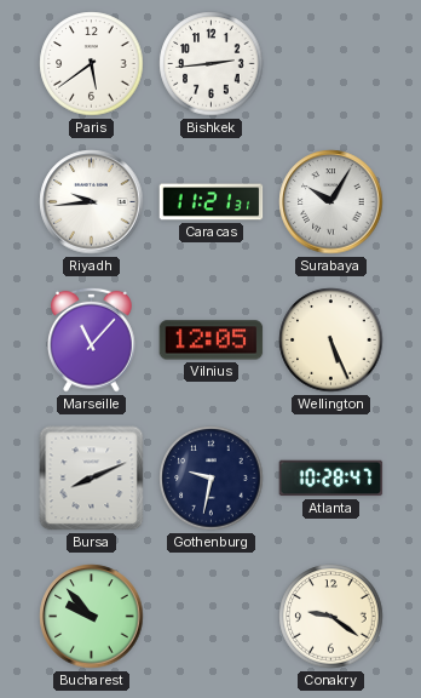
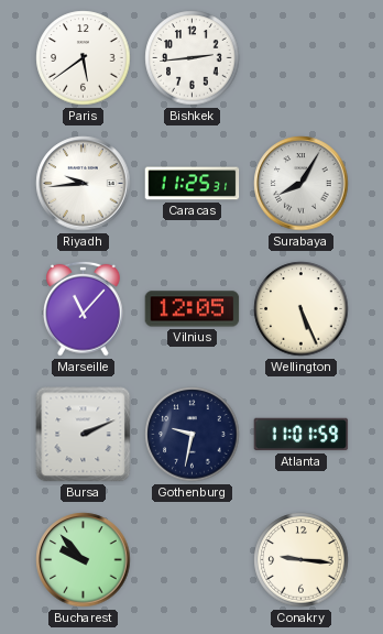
Caracas: 11:21 -> 11:25
Surabaya: 10:05 -> 8:05
Bursa: 8:11 -> 2:11
Atlanta: 10:28 -> 11:01
Conakry: 9:21 -> 9:16
